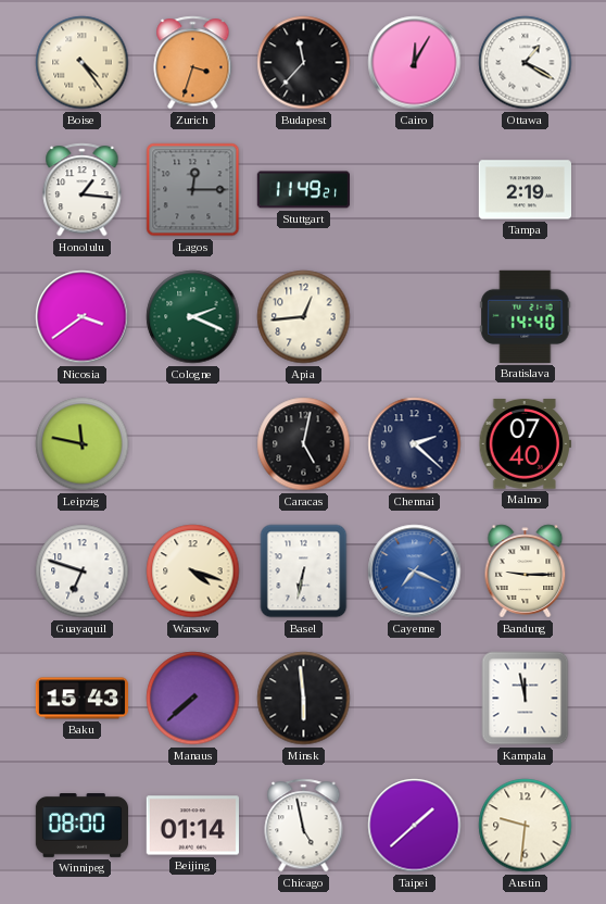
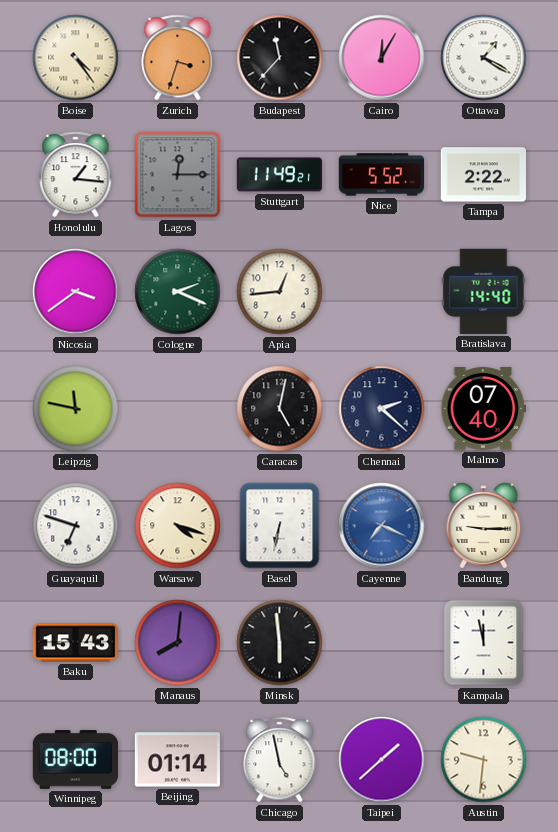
Nice: none -> 5:52
Tampa: 2:19 -> 2:22
Manaus: 7:38 -> 8:01
